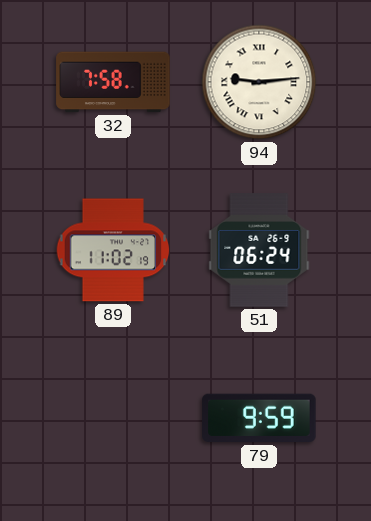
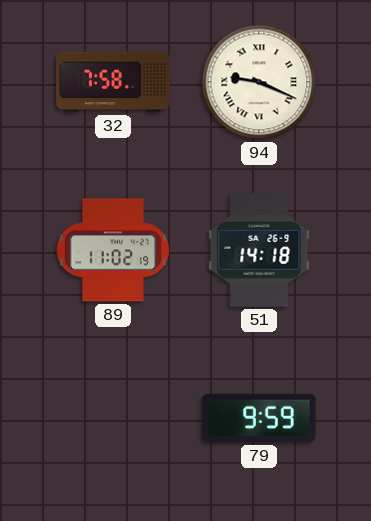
94: 9:14 -> 9:19
51: 06:24 -> 14:18
